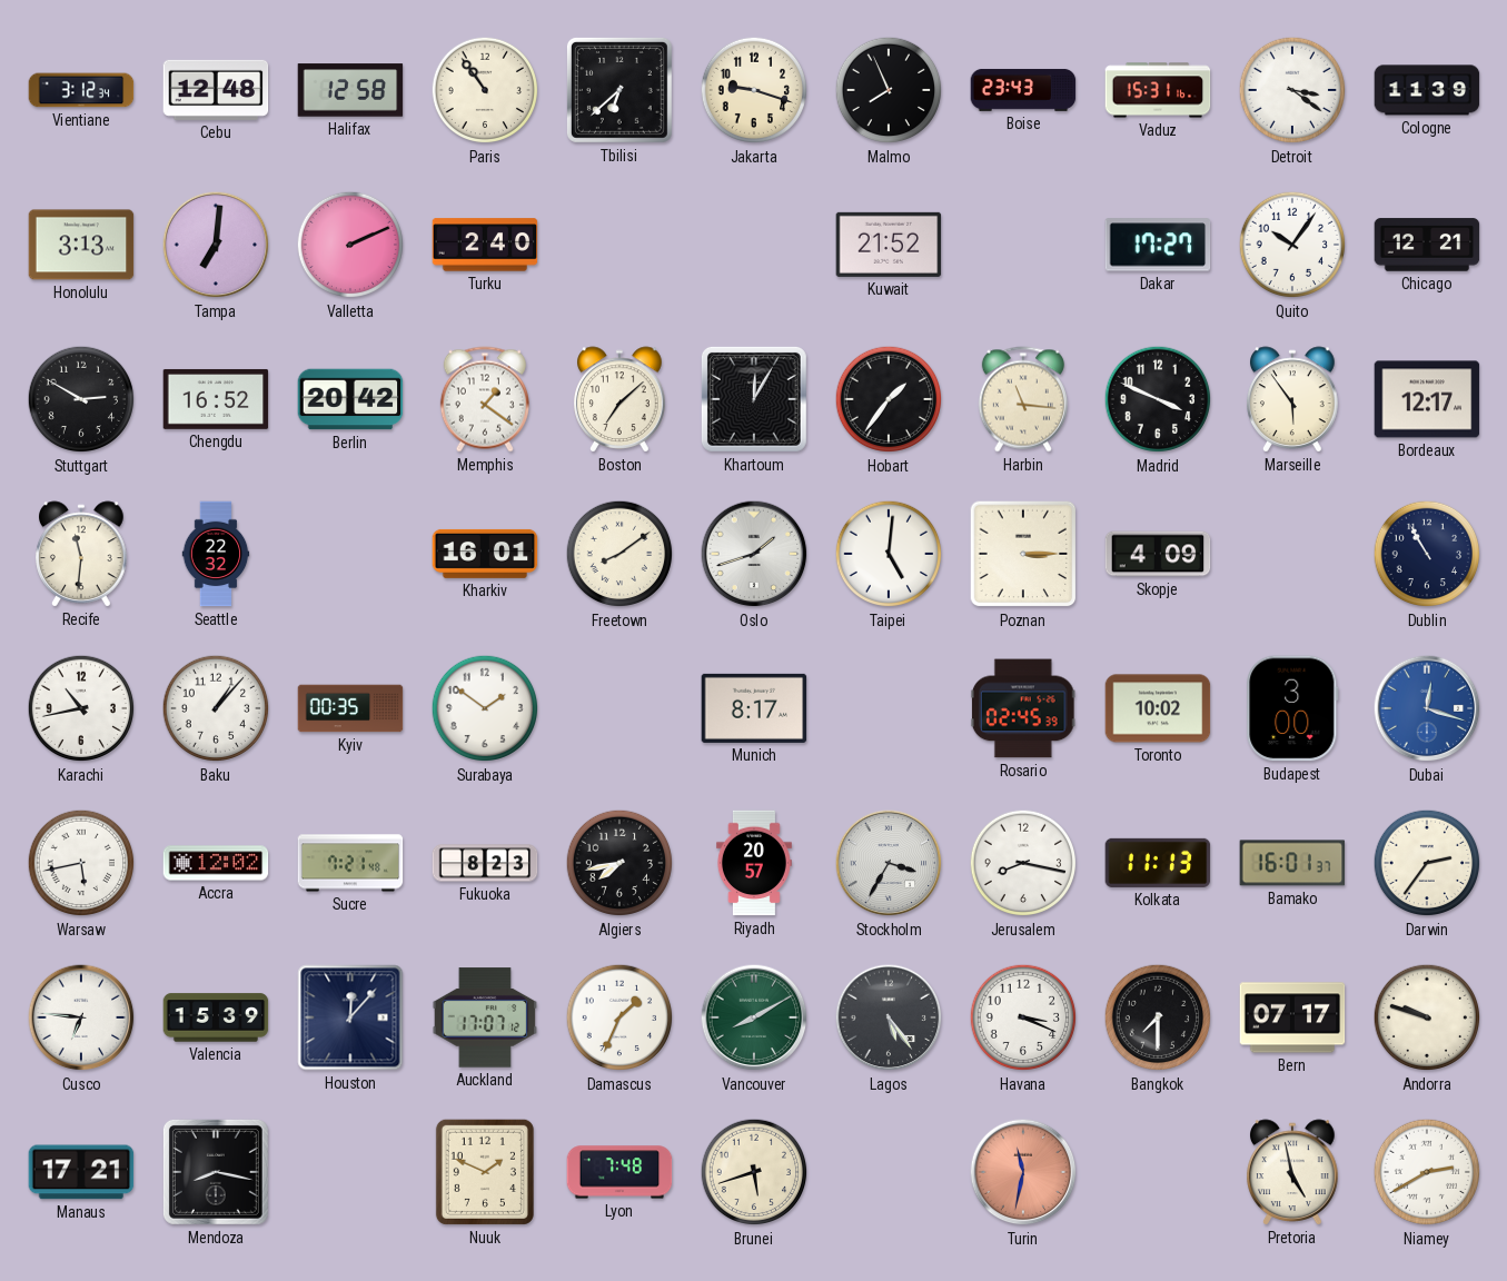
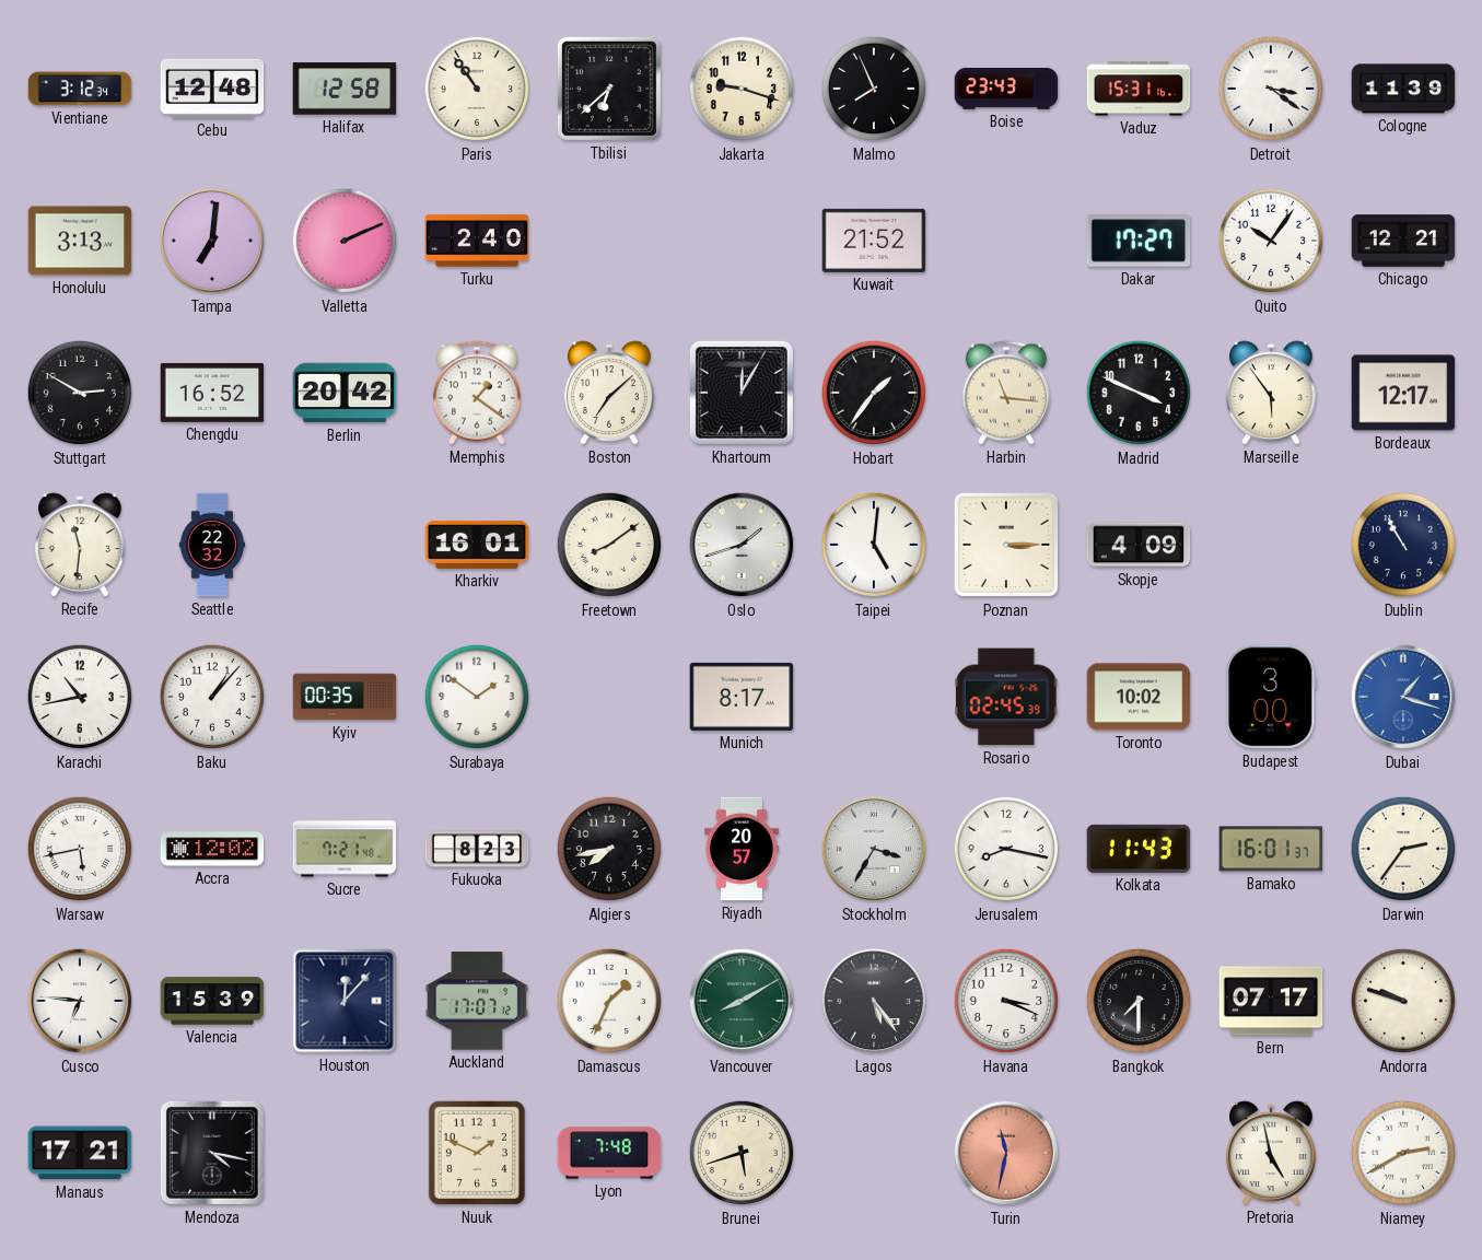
Dubai: 12:18 -> 1:18
Kolkata: 11:13 -> 11:43
Mendoza: 8:17 -> 4:17
